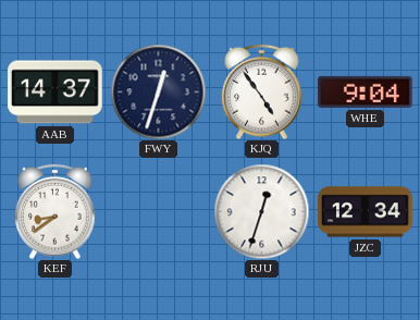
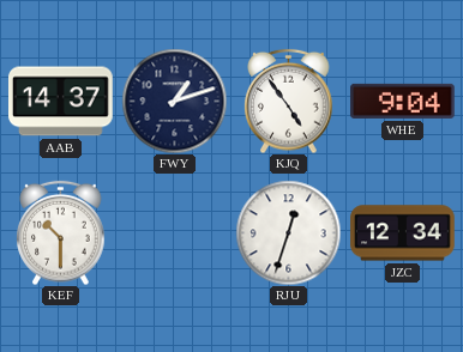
FWY: 12:33 -> 1:12
KEF: 8:39 -> 10:30
